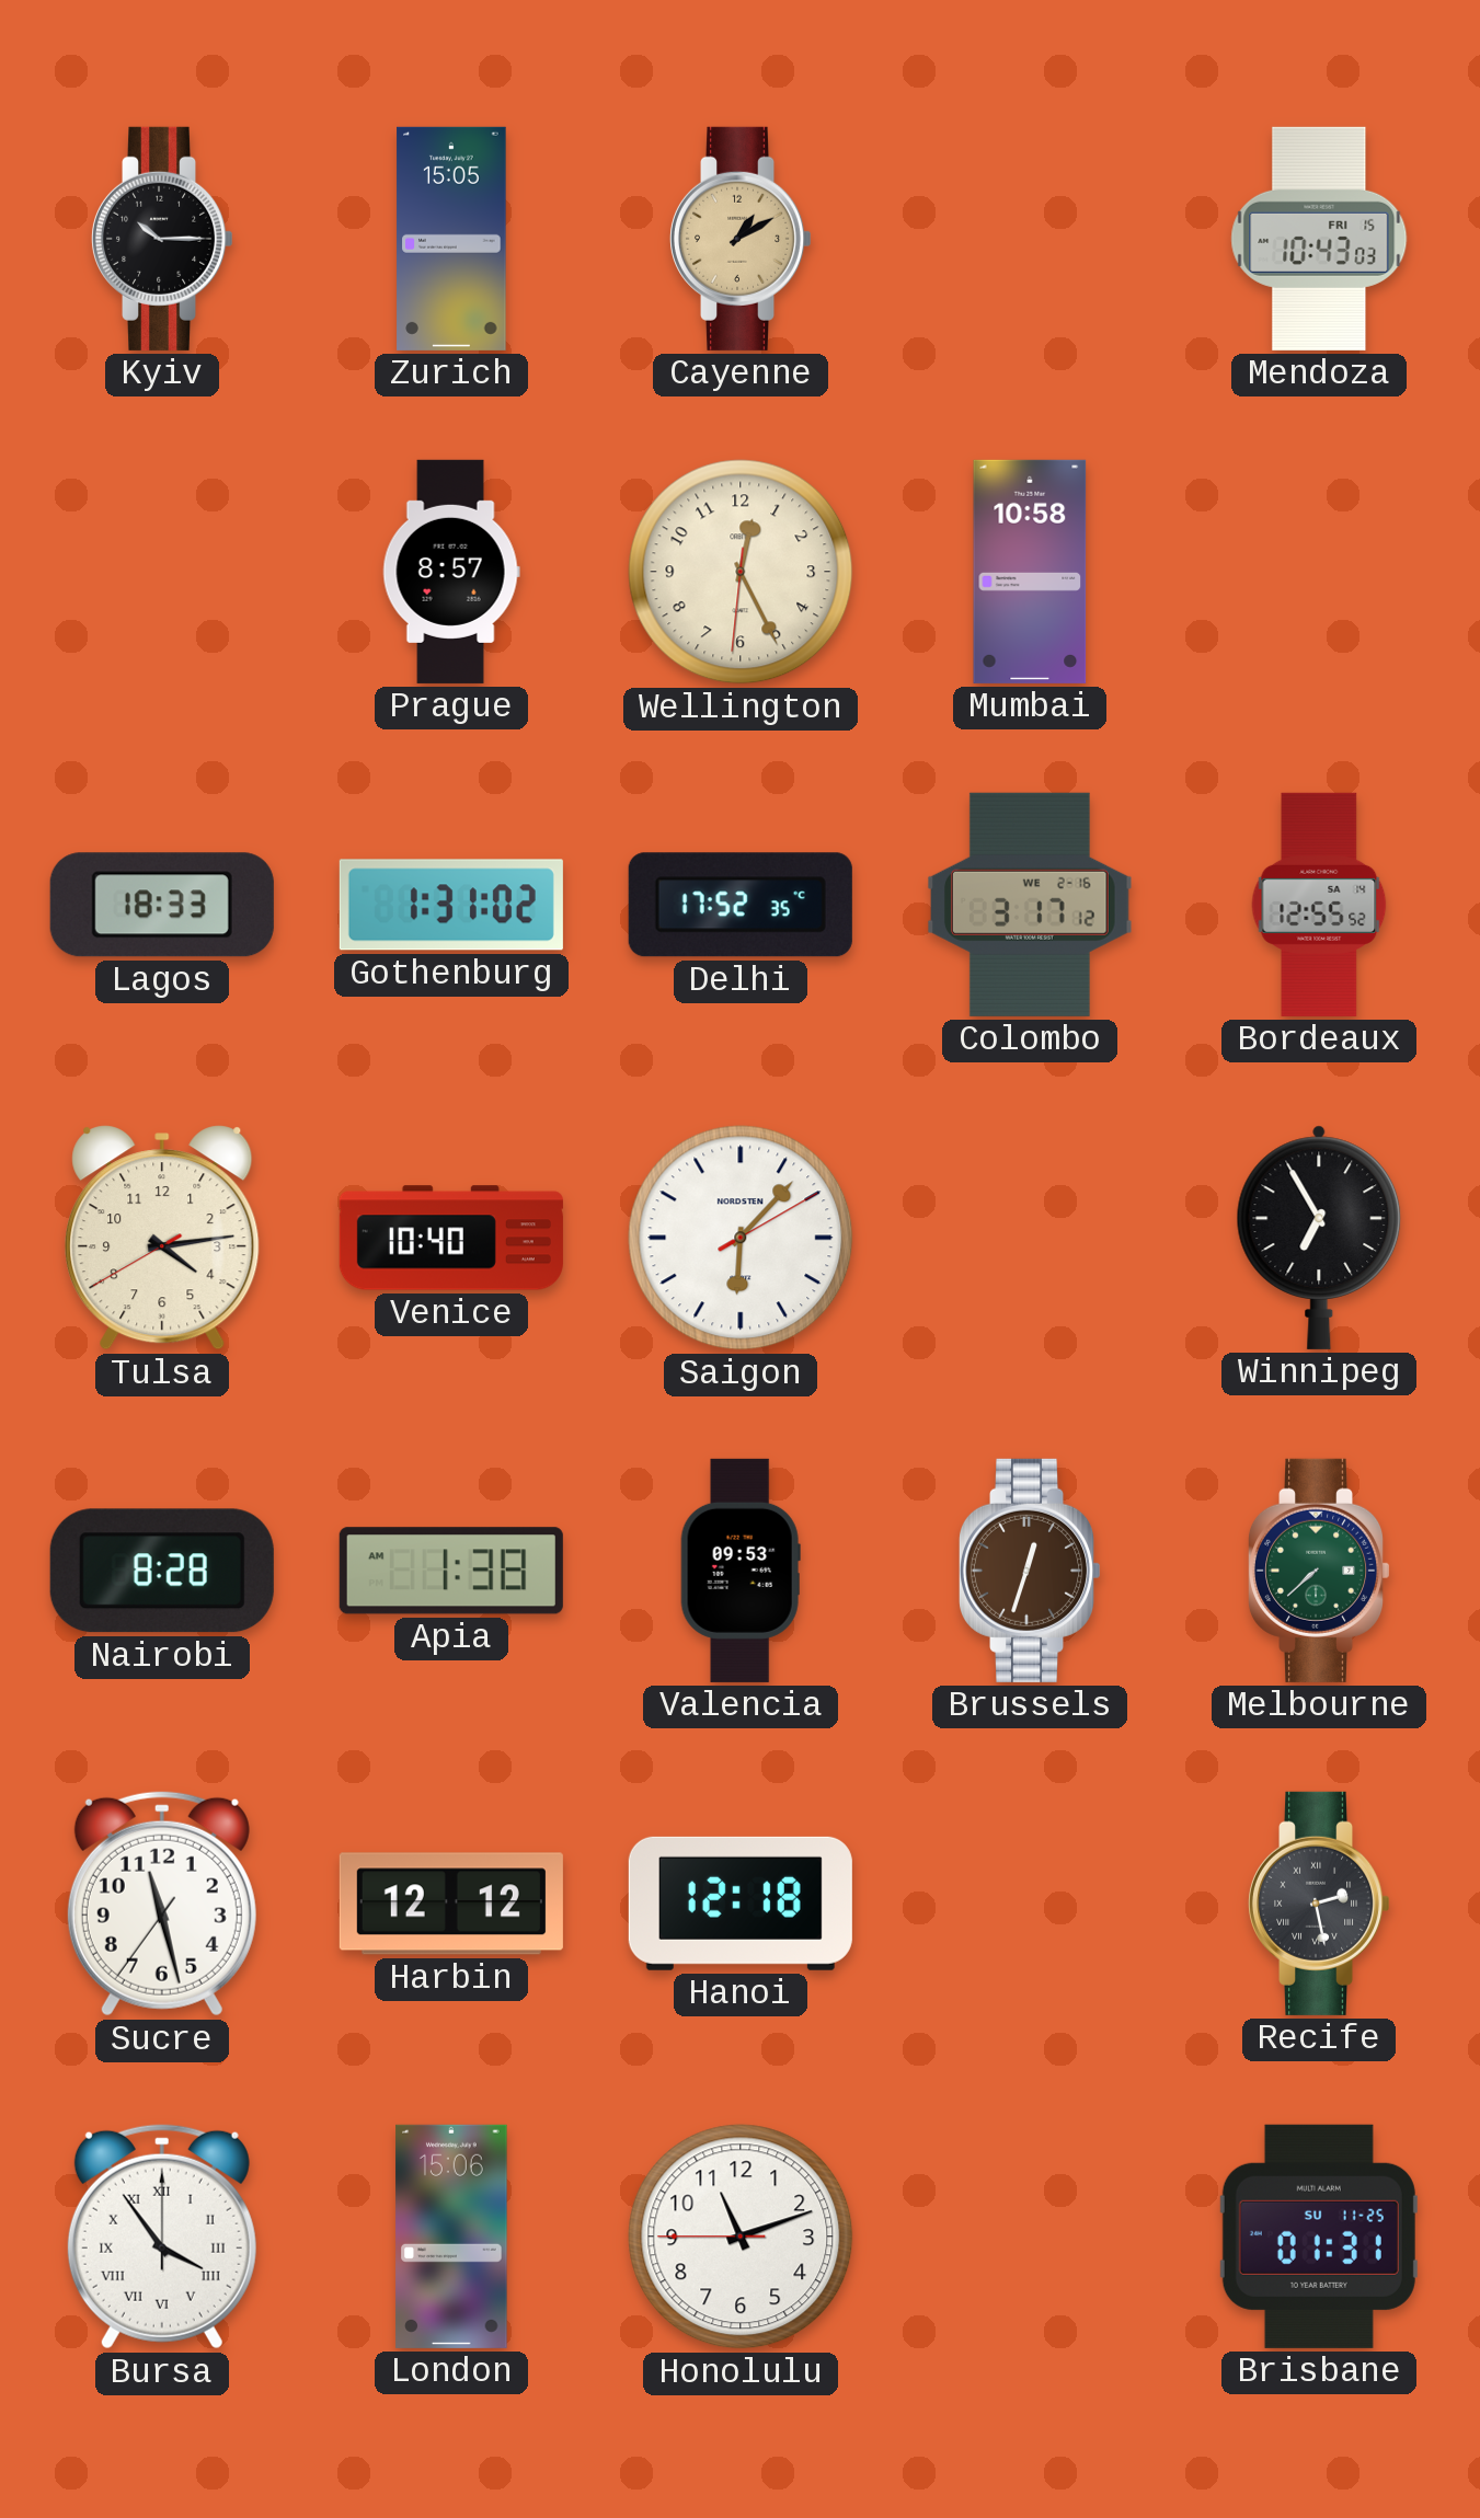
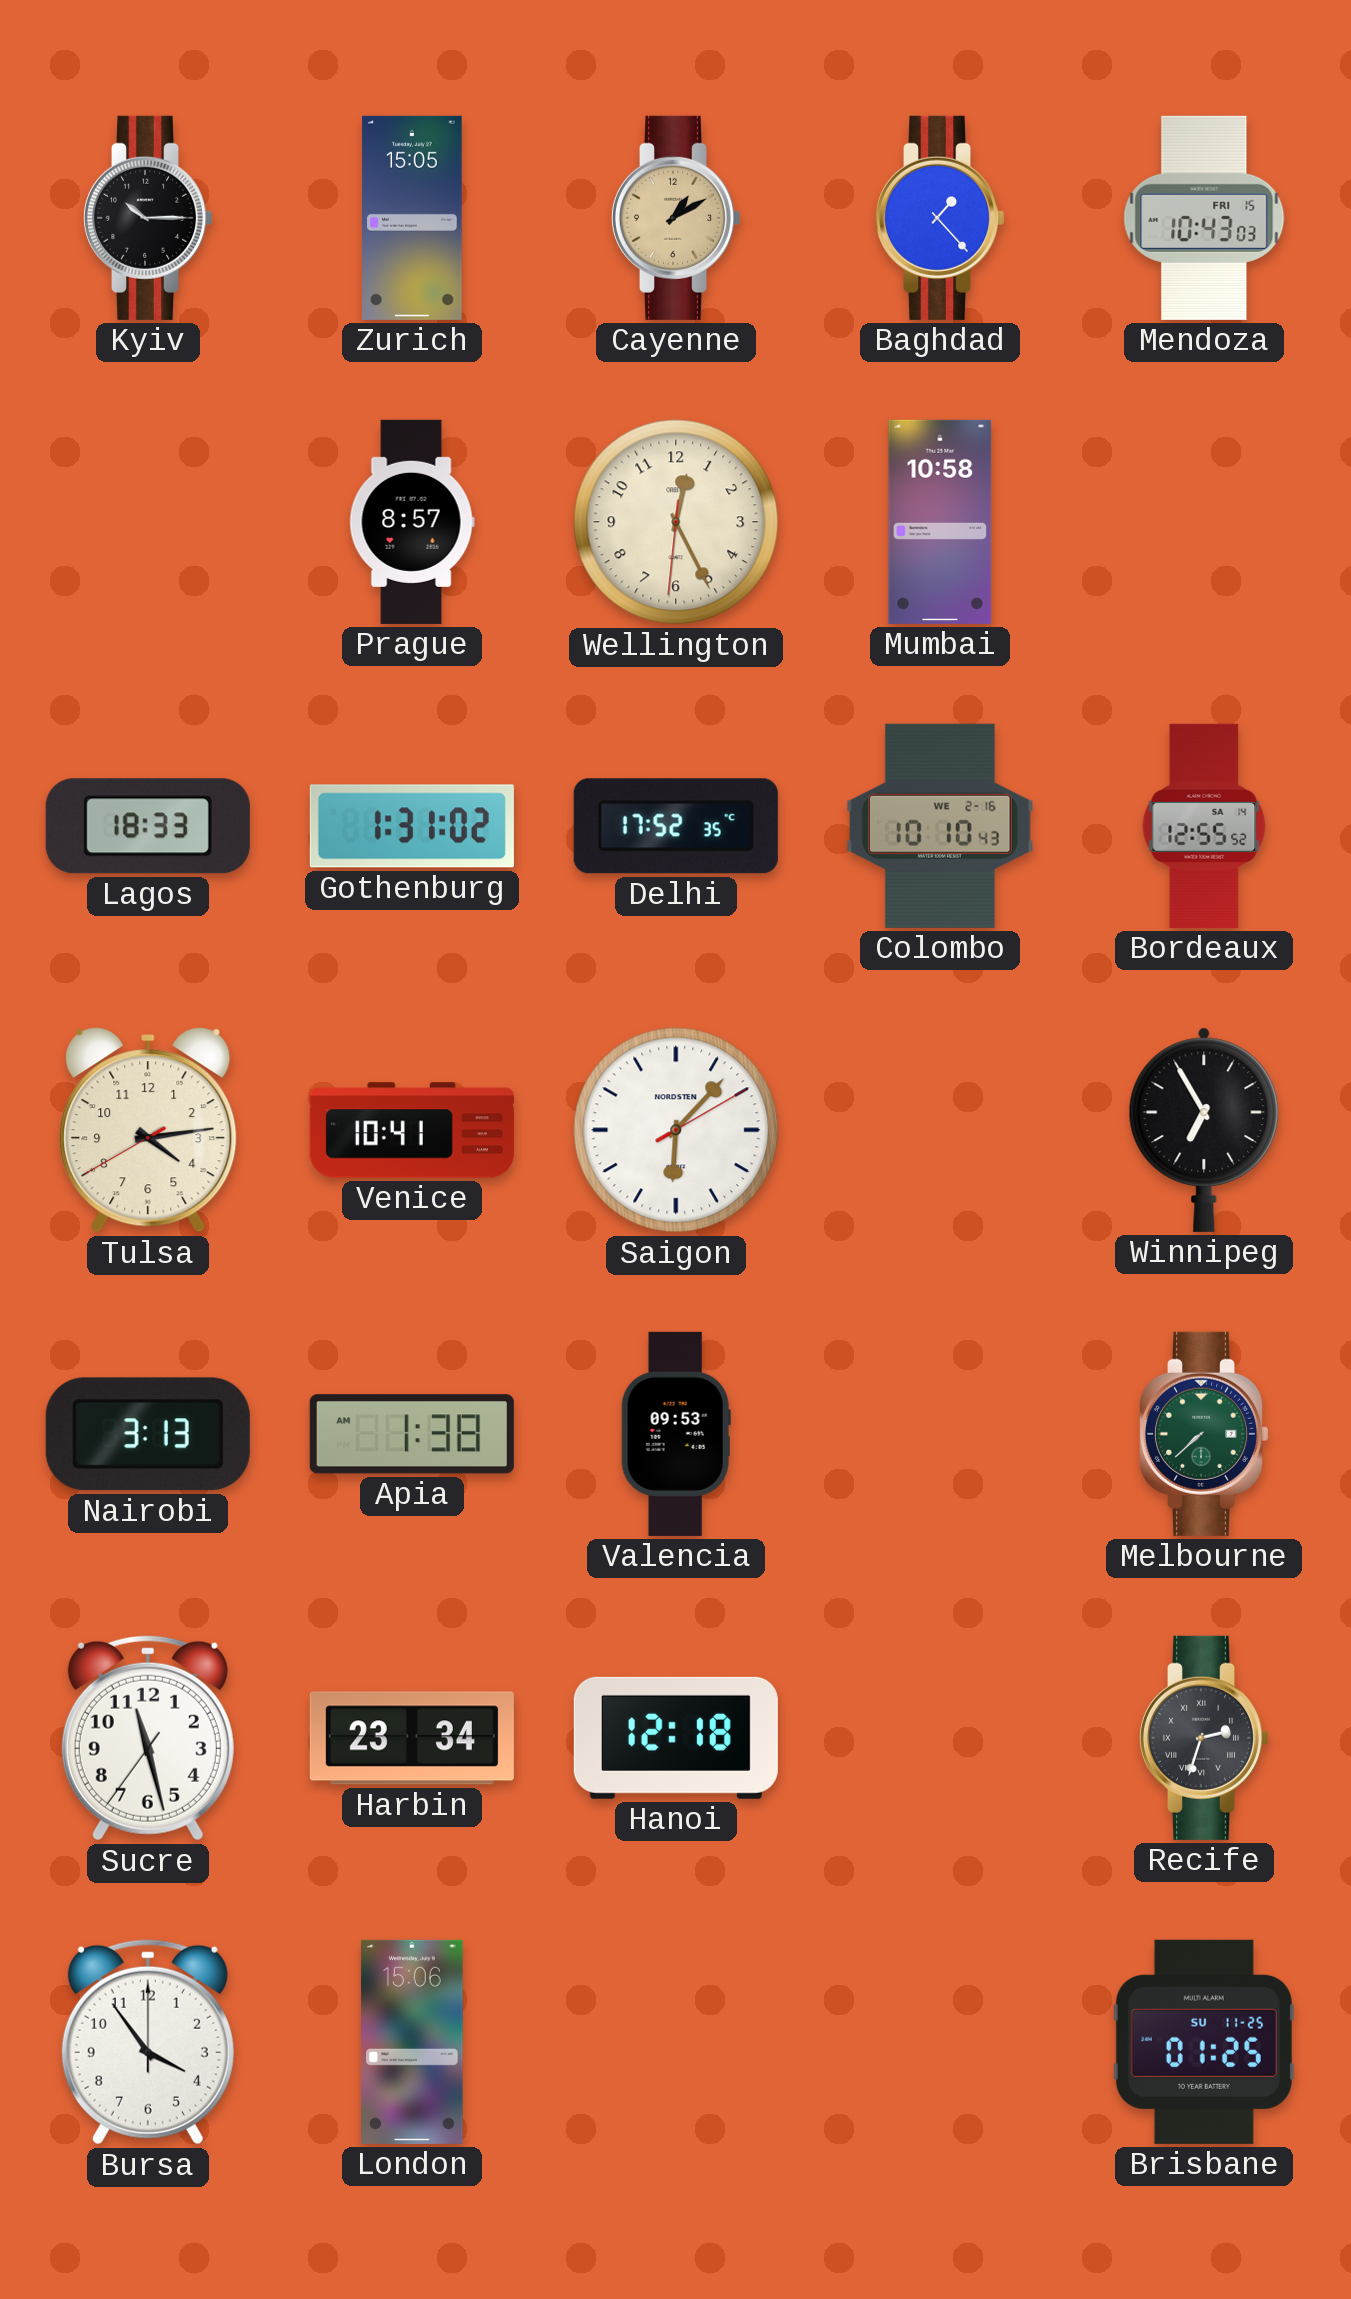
Baghdad: none -> 1:23
Colombo: 3:17 -> 10:10
Venice: 10:40 -> 10:41
Nairobi: 8:28 -> 3:13
Brussels: 12:33 -> none
Harbin: 12:12 -> 23:34
Recife: 2:28 -> 2:33
Bursa numerals: Roman -> Arabic
Honolulu: 11:11 -> none
Brisbane: 01:31 -> 01:25
